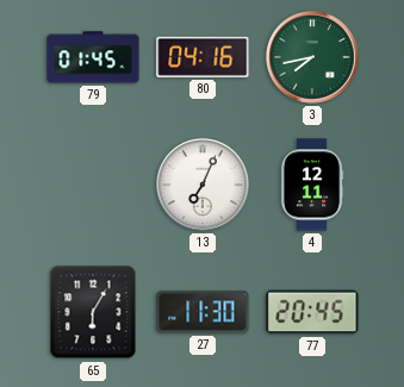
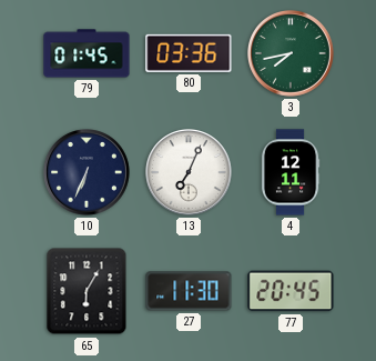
80: 04:16 -> 03:36
10: none -> 6:34
